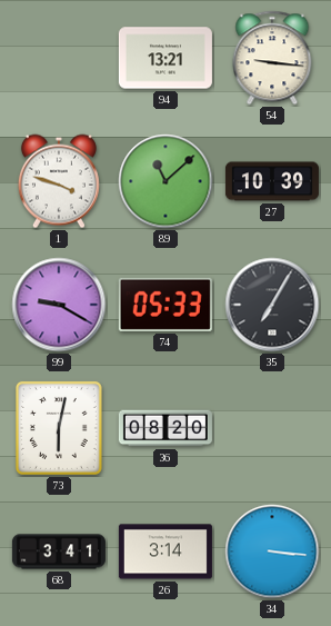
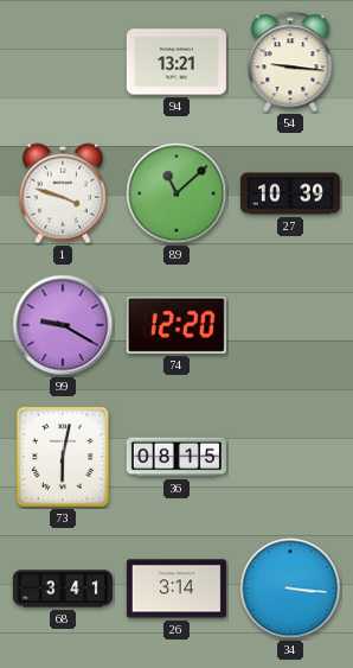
74: 05:33 -> 12:20
35: 7:05 -> none
36: 08:20 -> 08:15
